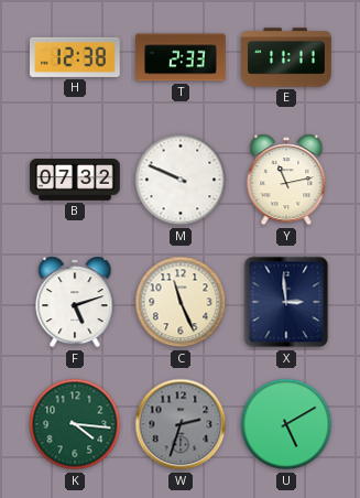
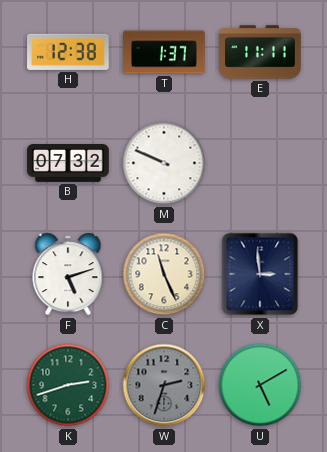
T: 2:33 -> 1:37
Y: 11:13 -> none
K: 4:16 -> 2:42
